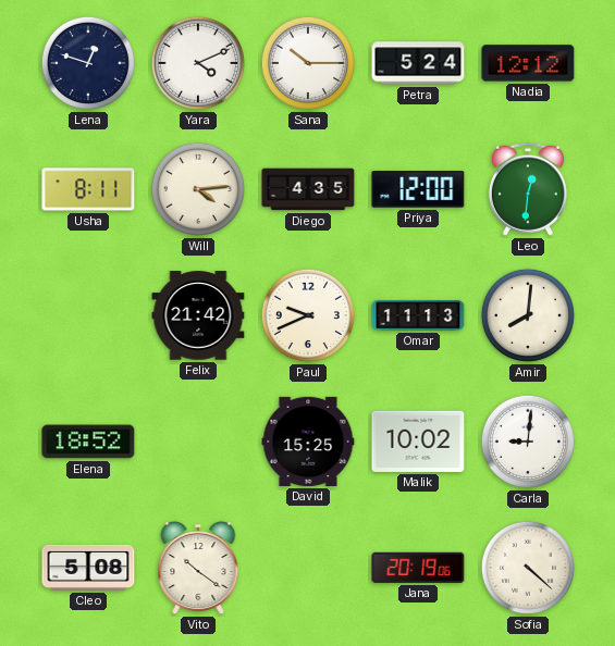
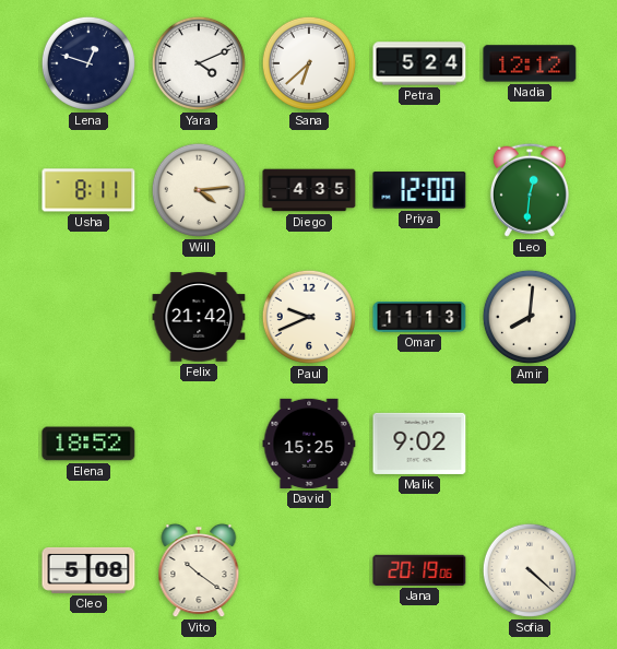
Sana: 10:15 -> 6:38
Malik: 10:02 -> 9:02
Carla: 9:01 -> none
